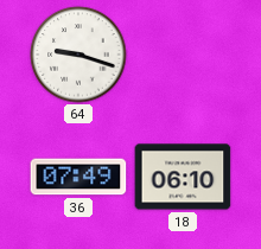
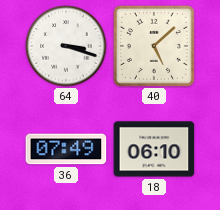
64: 9:18 -> 3:18
40: none -> 5:08
